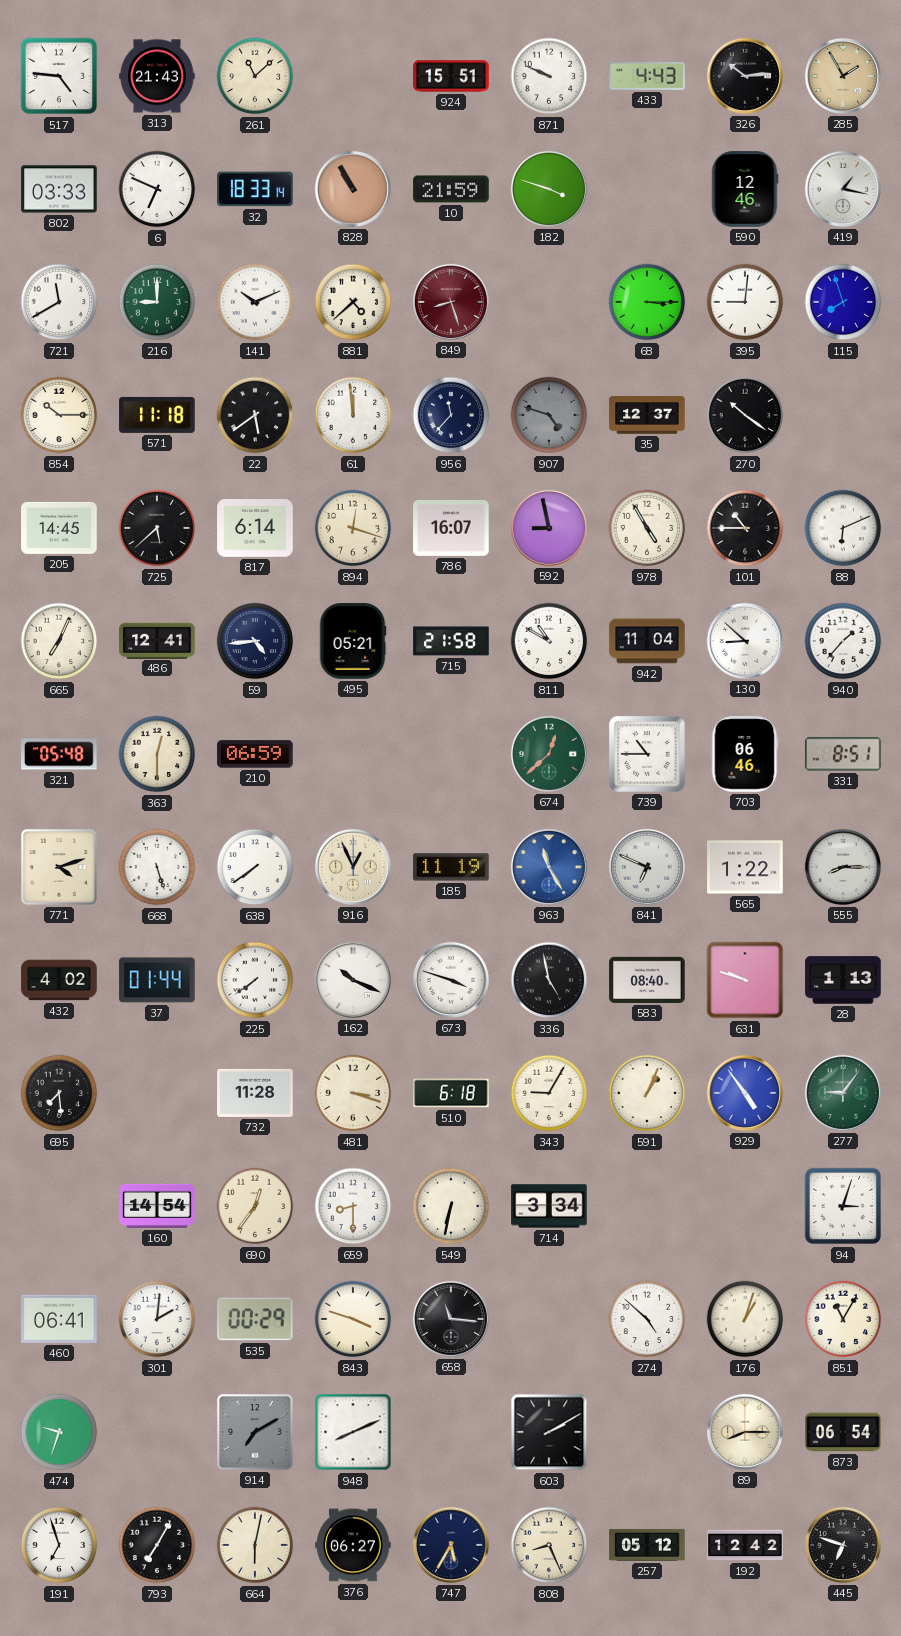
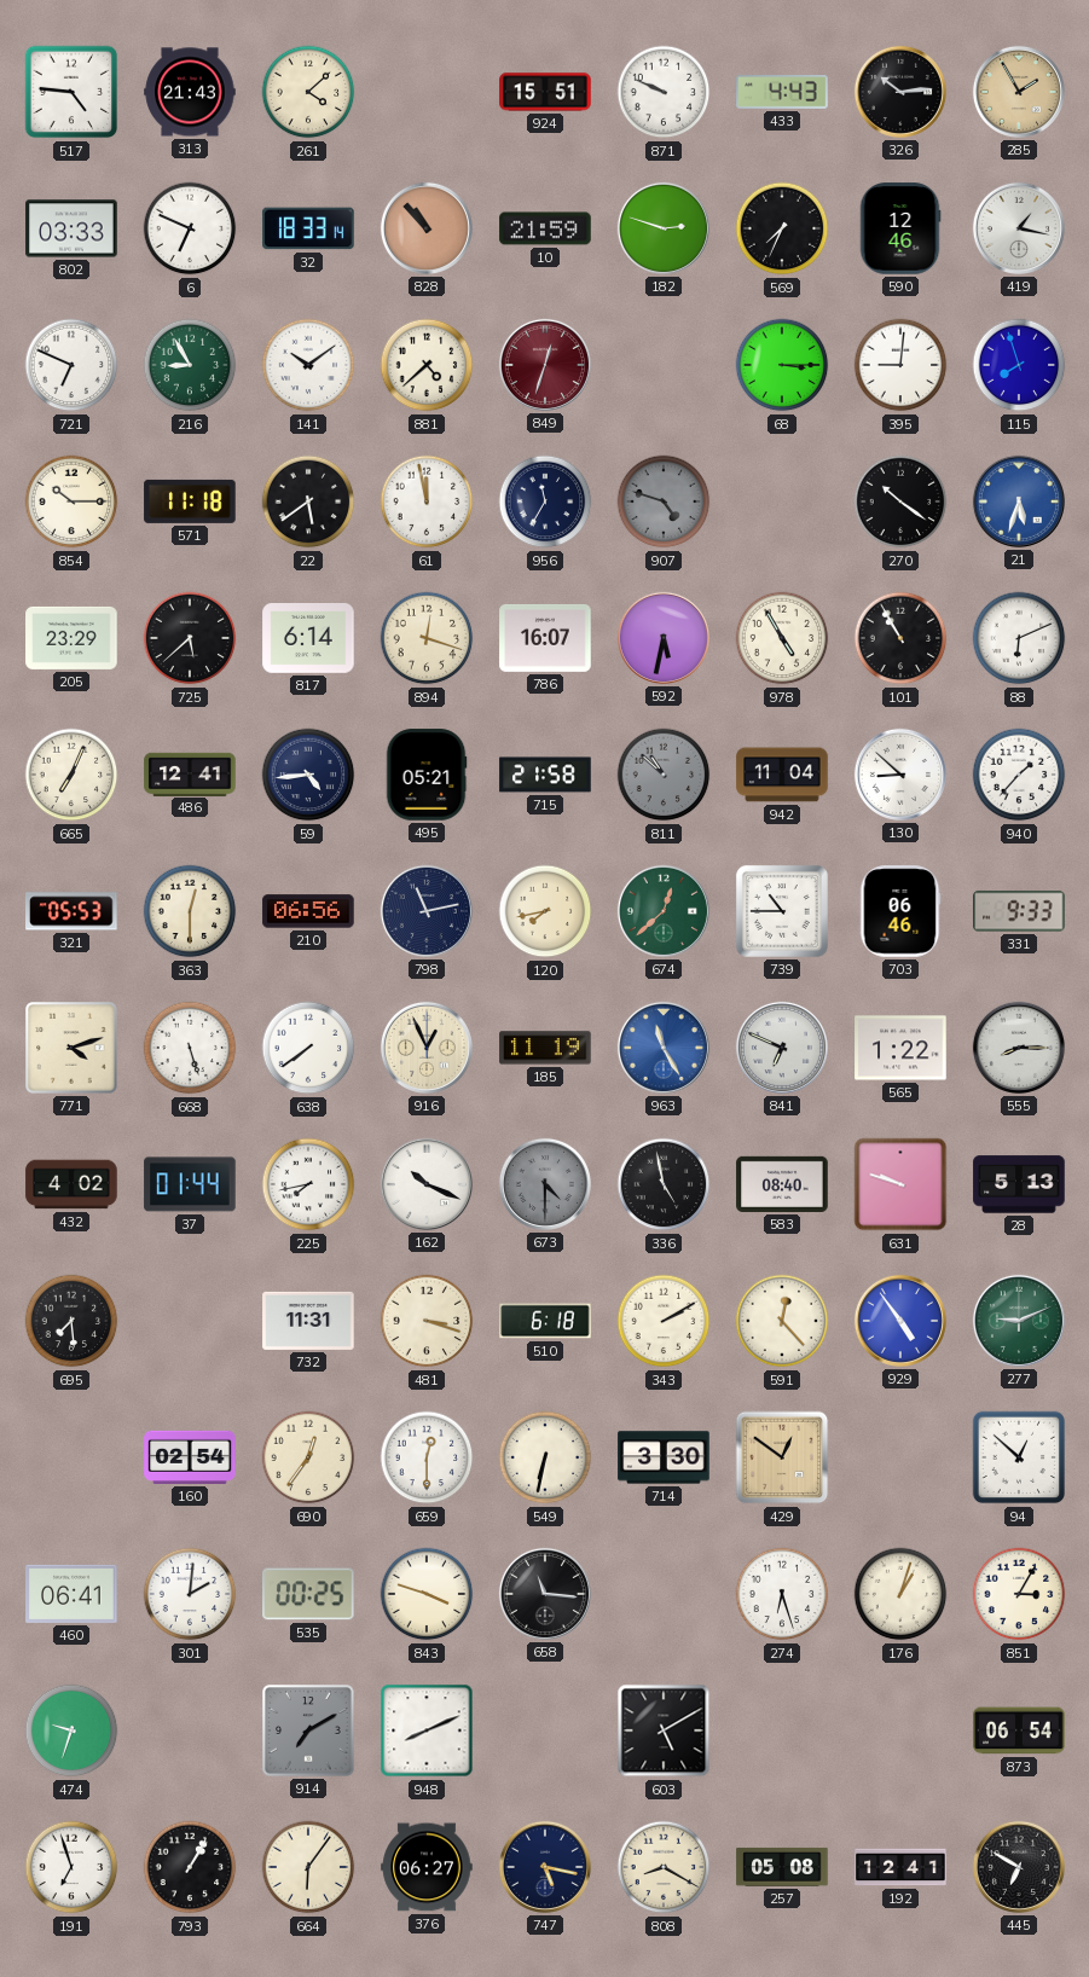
261: 11:08 -> 4:08
828: 10:55 -> 10:53
182: 3:48 -> 2:48
569: none -> 7:34
721: 11:40 -> 6:49
216: 9:00 -> 8:55
141: 10:11 -> 10:09
849: 8:27 -> 12:33
61: 11:59 -> 11:58
956: 11:37 -> 11:35
35: 12:37 -> none
21: none -> 5:33
205: 14:45 -> 23:29
592: 8:58 -> 5:32
101: 10:45 -> 10:55
811: 10:50 -> 10:52
811 dial: white -> grey
321: 05:48 -> 05:53
210: 06:59 -> 06:56
798: none -> 11:13
120: none -> 7:43
331: 8:51 -> 9:33
225: 7:39 -> 7:43
673: 3:48 -> 4:30
673 dial: white -> grey
28: 1:13 -> 5:13
732: 11:28 -> 11:31
343: 9:05 -> 2:10
591: 1:04 -> 12:23
277: 9:06 -> 9:11
160: 14:54 -> 02:54
659: 8:30 -> 12:30
714: 3:34 -> 3:30
429: none -> 12:51
94: 3:03 -> 12:52
535: 00:29 -> 00:25
274: 4:52 -> 6:27
851: 11:05 -> 3:05
603: 2:10 -> 5:10
89: 8:15 -> none
793: 7:05 -> 1:05
664: 6:02 -> 6:06
747: 5:35 -> 5:17
808: 8:26 -> 8:20
257: 05:12 -> 05:08
192: 12:42 -> 12:41
445: 6:48 -> 6:50
